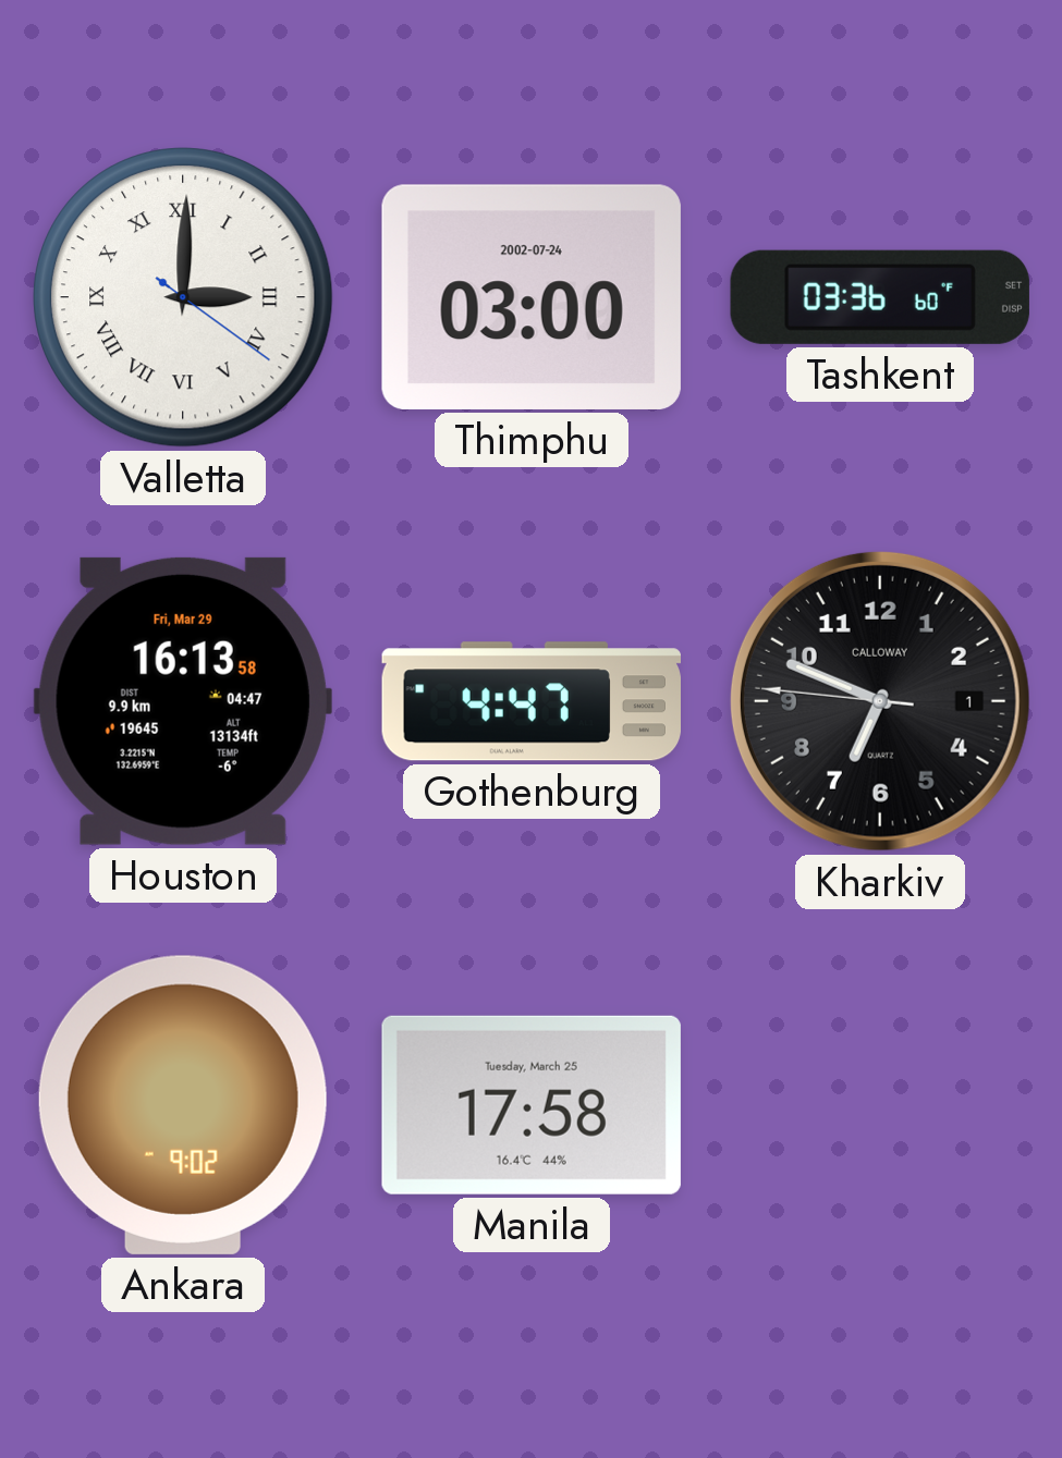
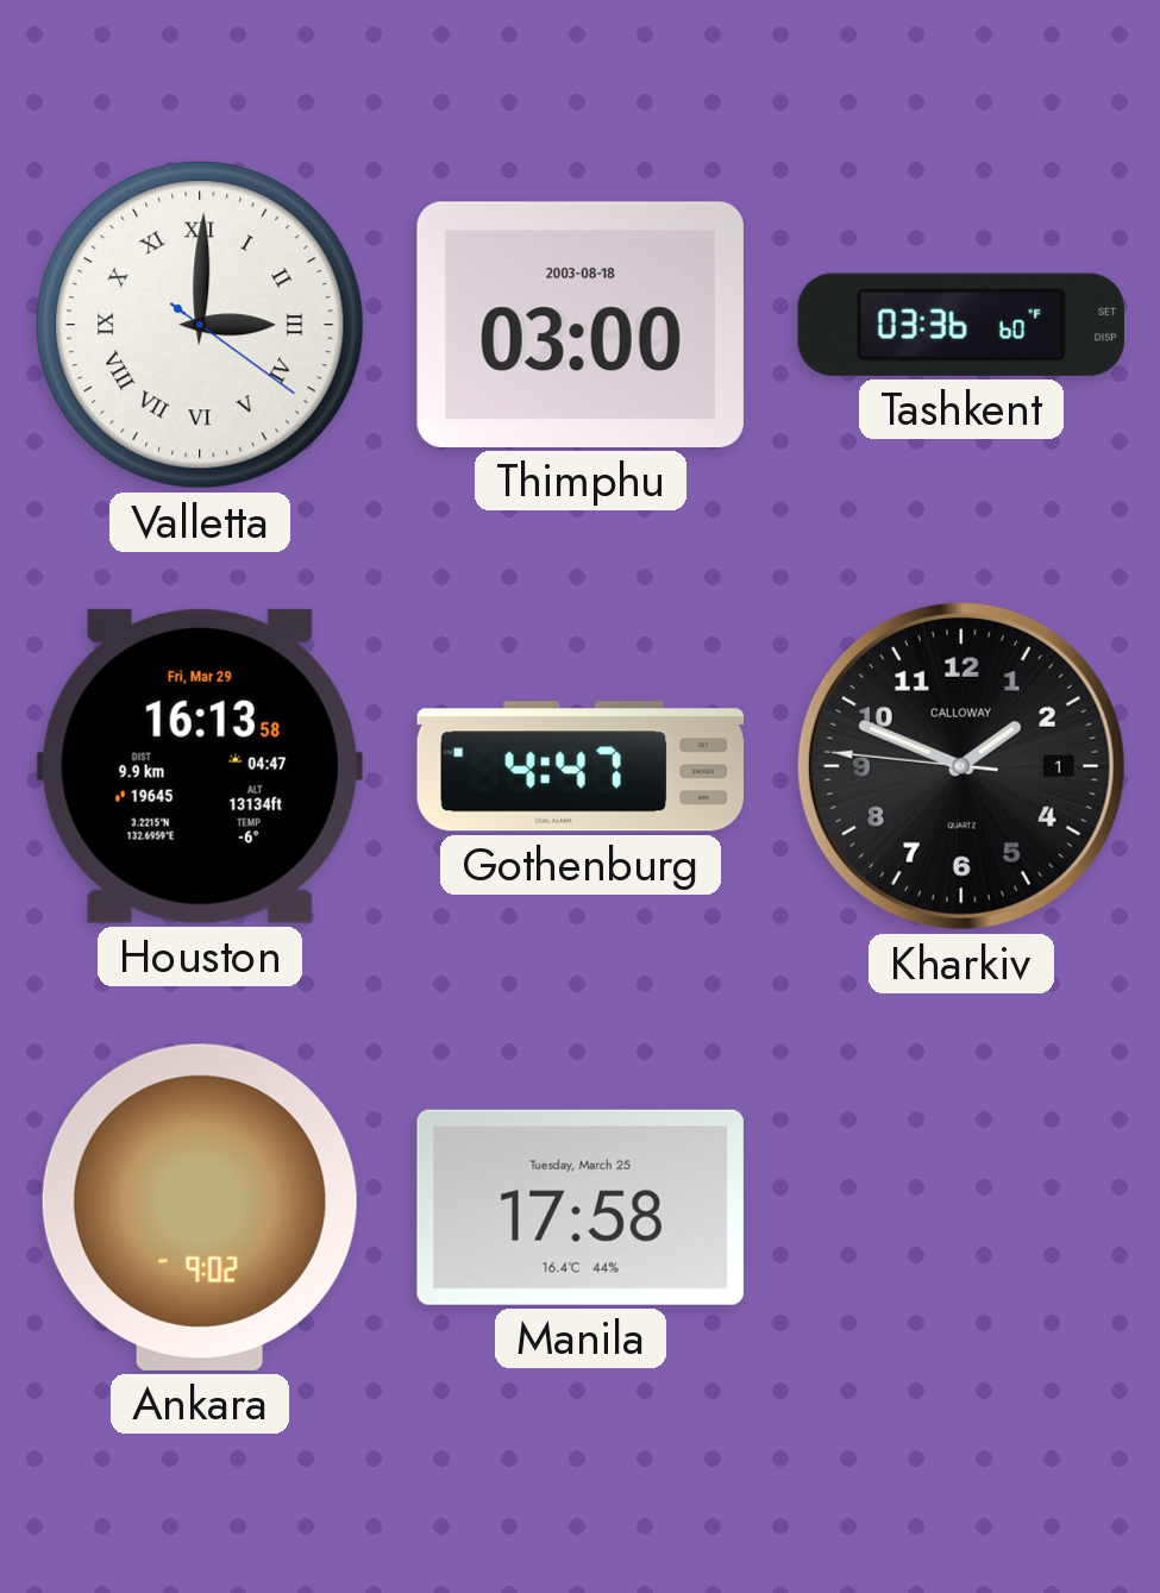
Thimphu date: 2002-07-24 -> 2003-08-18
Kharkiv: 6:48 -> 1:48
